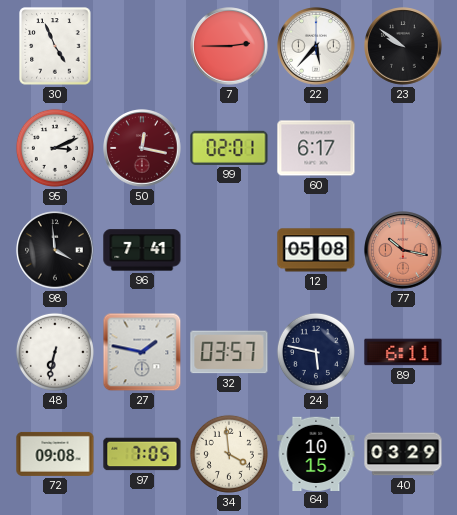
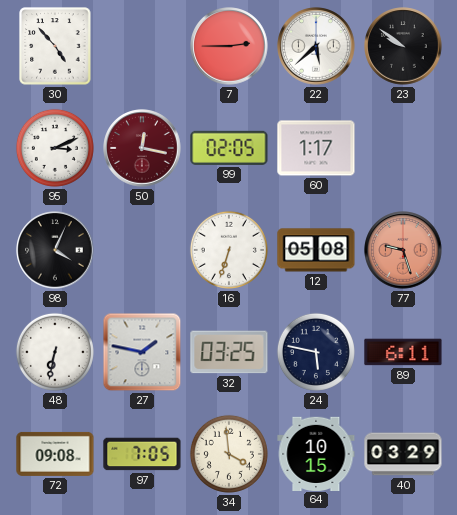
30: 4:56 -> 4:53
22: 5:37 -> 5:38
99: 02:01 -> 02:05
60: 6:17 -> 1:17
98: 3:59 -> 4:04
96: 7:41 -> none
16: none -> 6:33
77: 10:17 -> 9:27
32: 03:57 -> 03:25
